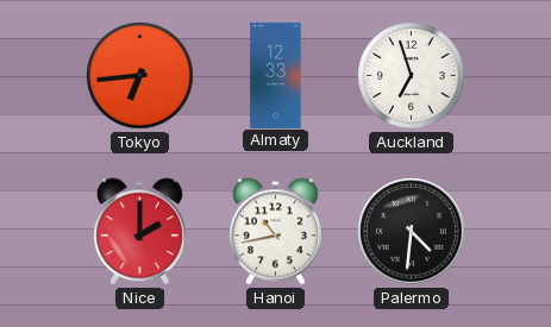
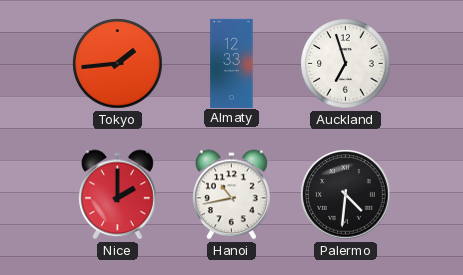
Tokyo: 6:44 -> 1:44
